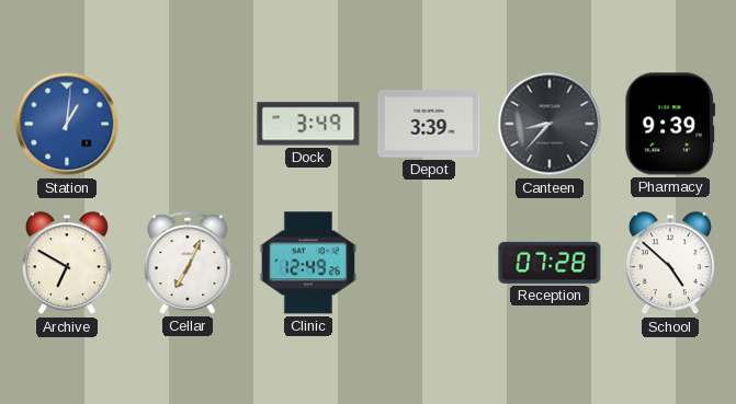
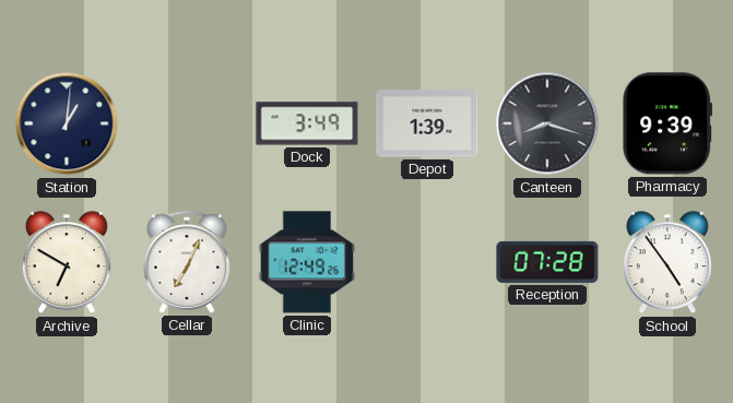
Station dial: blue -> navy
Depot: 3:39 -> 1:39
Canteen: 8:37 -> 8:18
School: 4:52 -> 4:54
